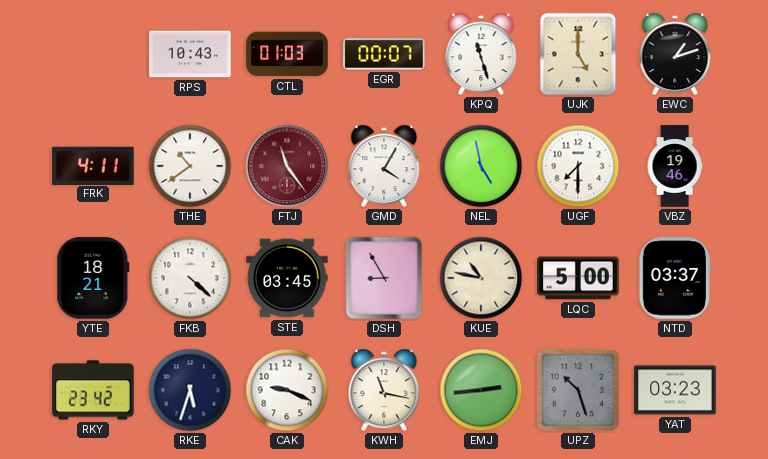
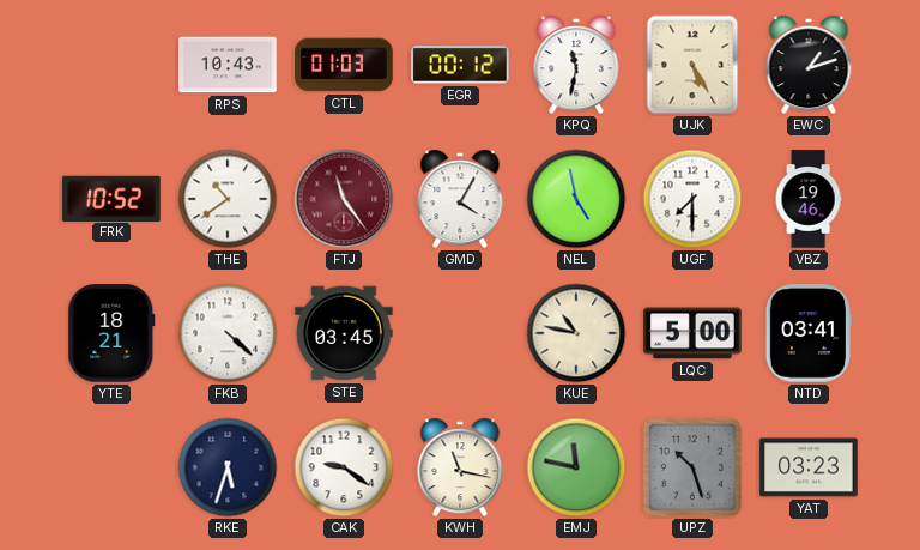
EGR: 00:07 -> 00:12
KPQ: 11:27 -> 11:32
UJK: 5:00 -> 5:25
FRK: 4:11 -> 10:52
DSH: 8:55 -> none
NTD: 03:37 -> 03:41
RKY: 23:42 -> none
CAK: 9:19 -> 9:21
EMJ: 2:44 -> 11:47
